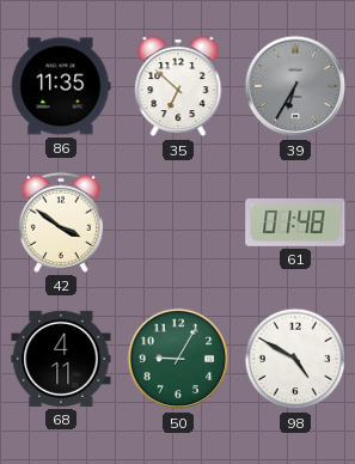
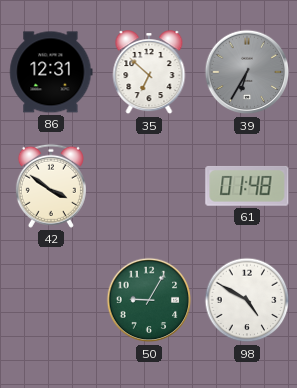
86: 11:35 -> 12:31
68: 4:11 -> none
